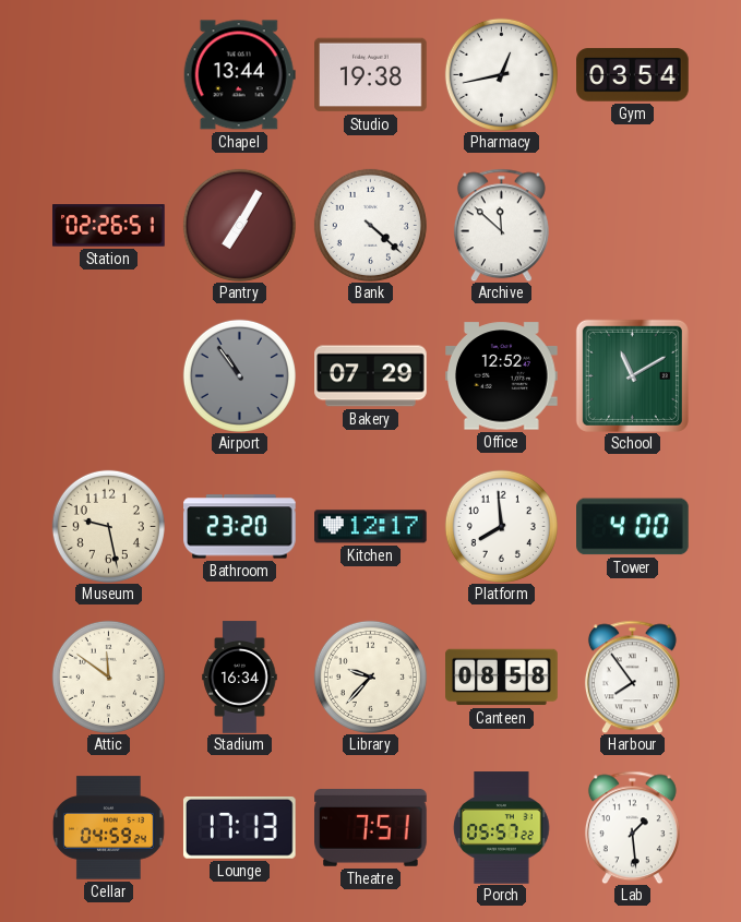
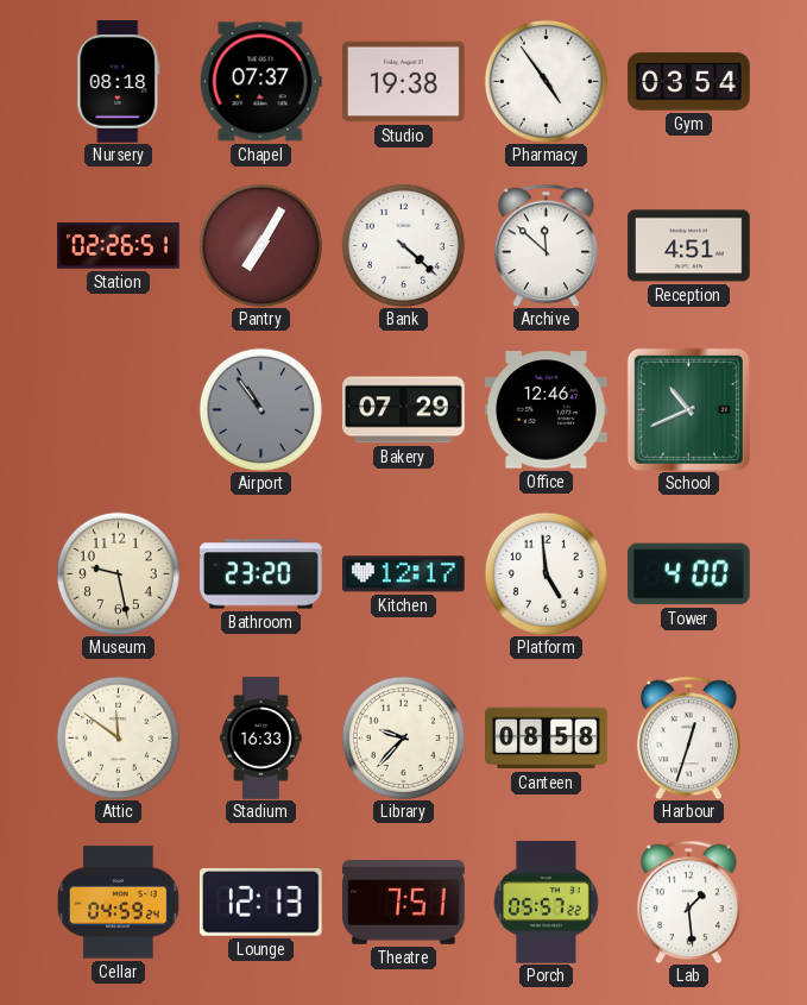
Nursery: none -> 08:18
Chapel: 13:44 -> 07:37
Pharmacy: 12:43 -> 4:54
Reception: none -> 4:51
Office: 12:52 -> 12:46
School: 11:10 -> 10:41
Platform: 7:59 -> 4:59
Stadium: 16:34 -> 16:33
Harbour: 7:54 -> 12:33
Lounge: 17:13 -> 12:13
